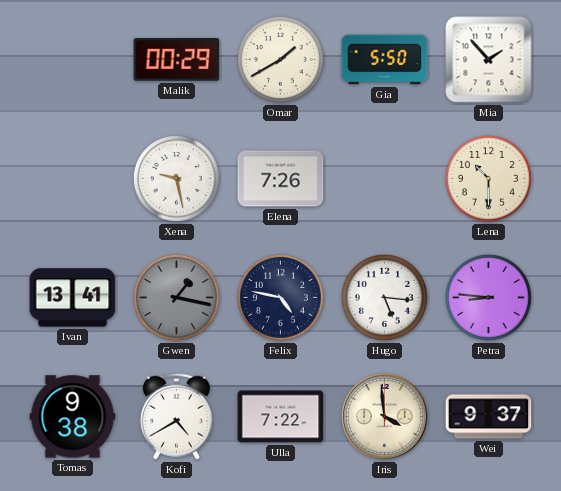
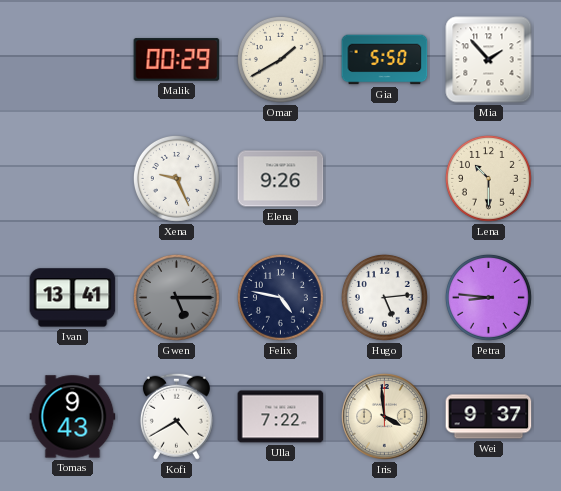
Xena: 9:28 -> 9:26
Elena: 7:26 -> 9:26
Gwen: 1:17 -> 5:15
Hugo: 5:16 -> 5:14
Tomas: 9:38 -> 9:43
